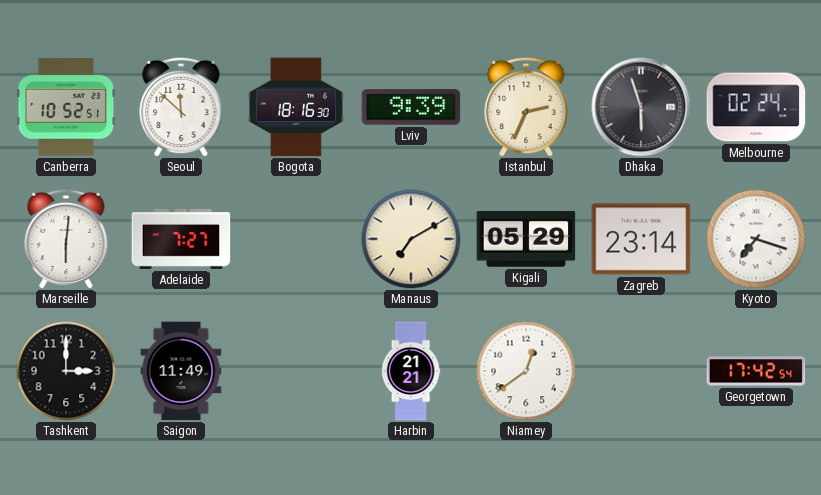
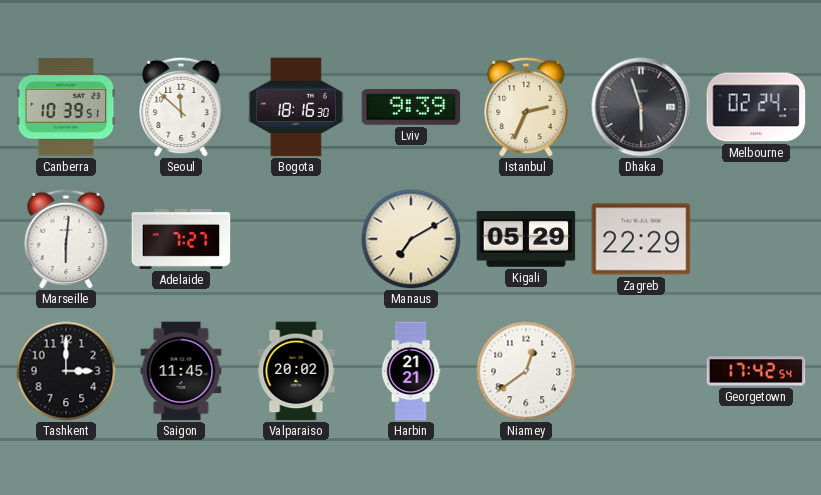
Canberra: 10:52 -> 10:39
Zagreb: 23:14 -> 22:29
Kyoto: 7:18 -> none
Saigon: 11:49 -> 11:45
Valparaiso: none -> 20:02
